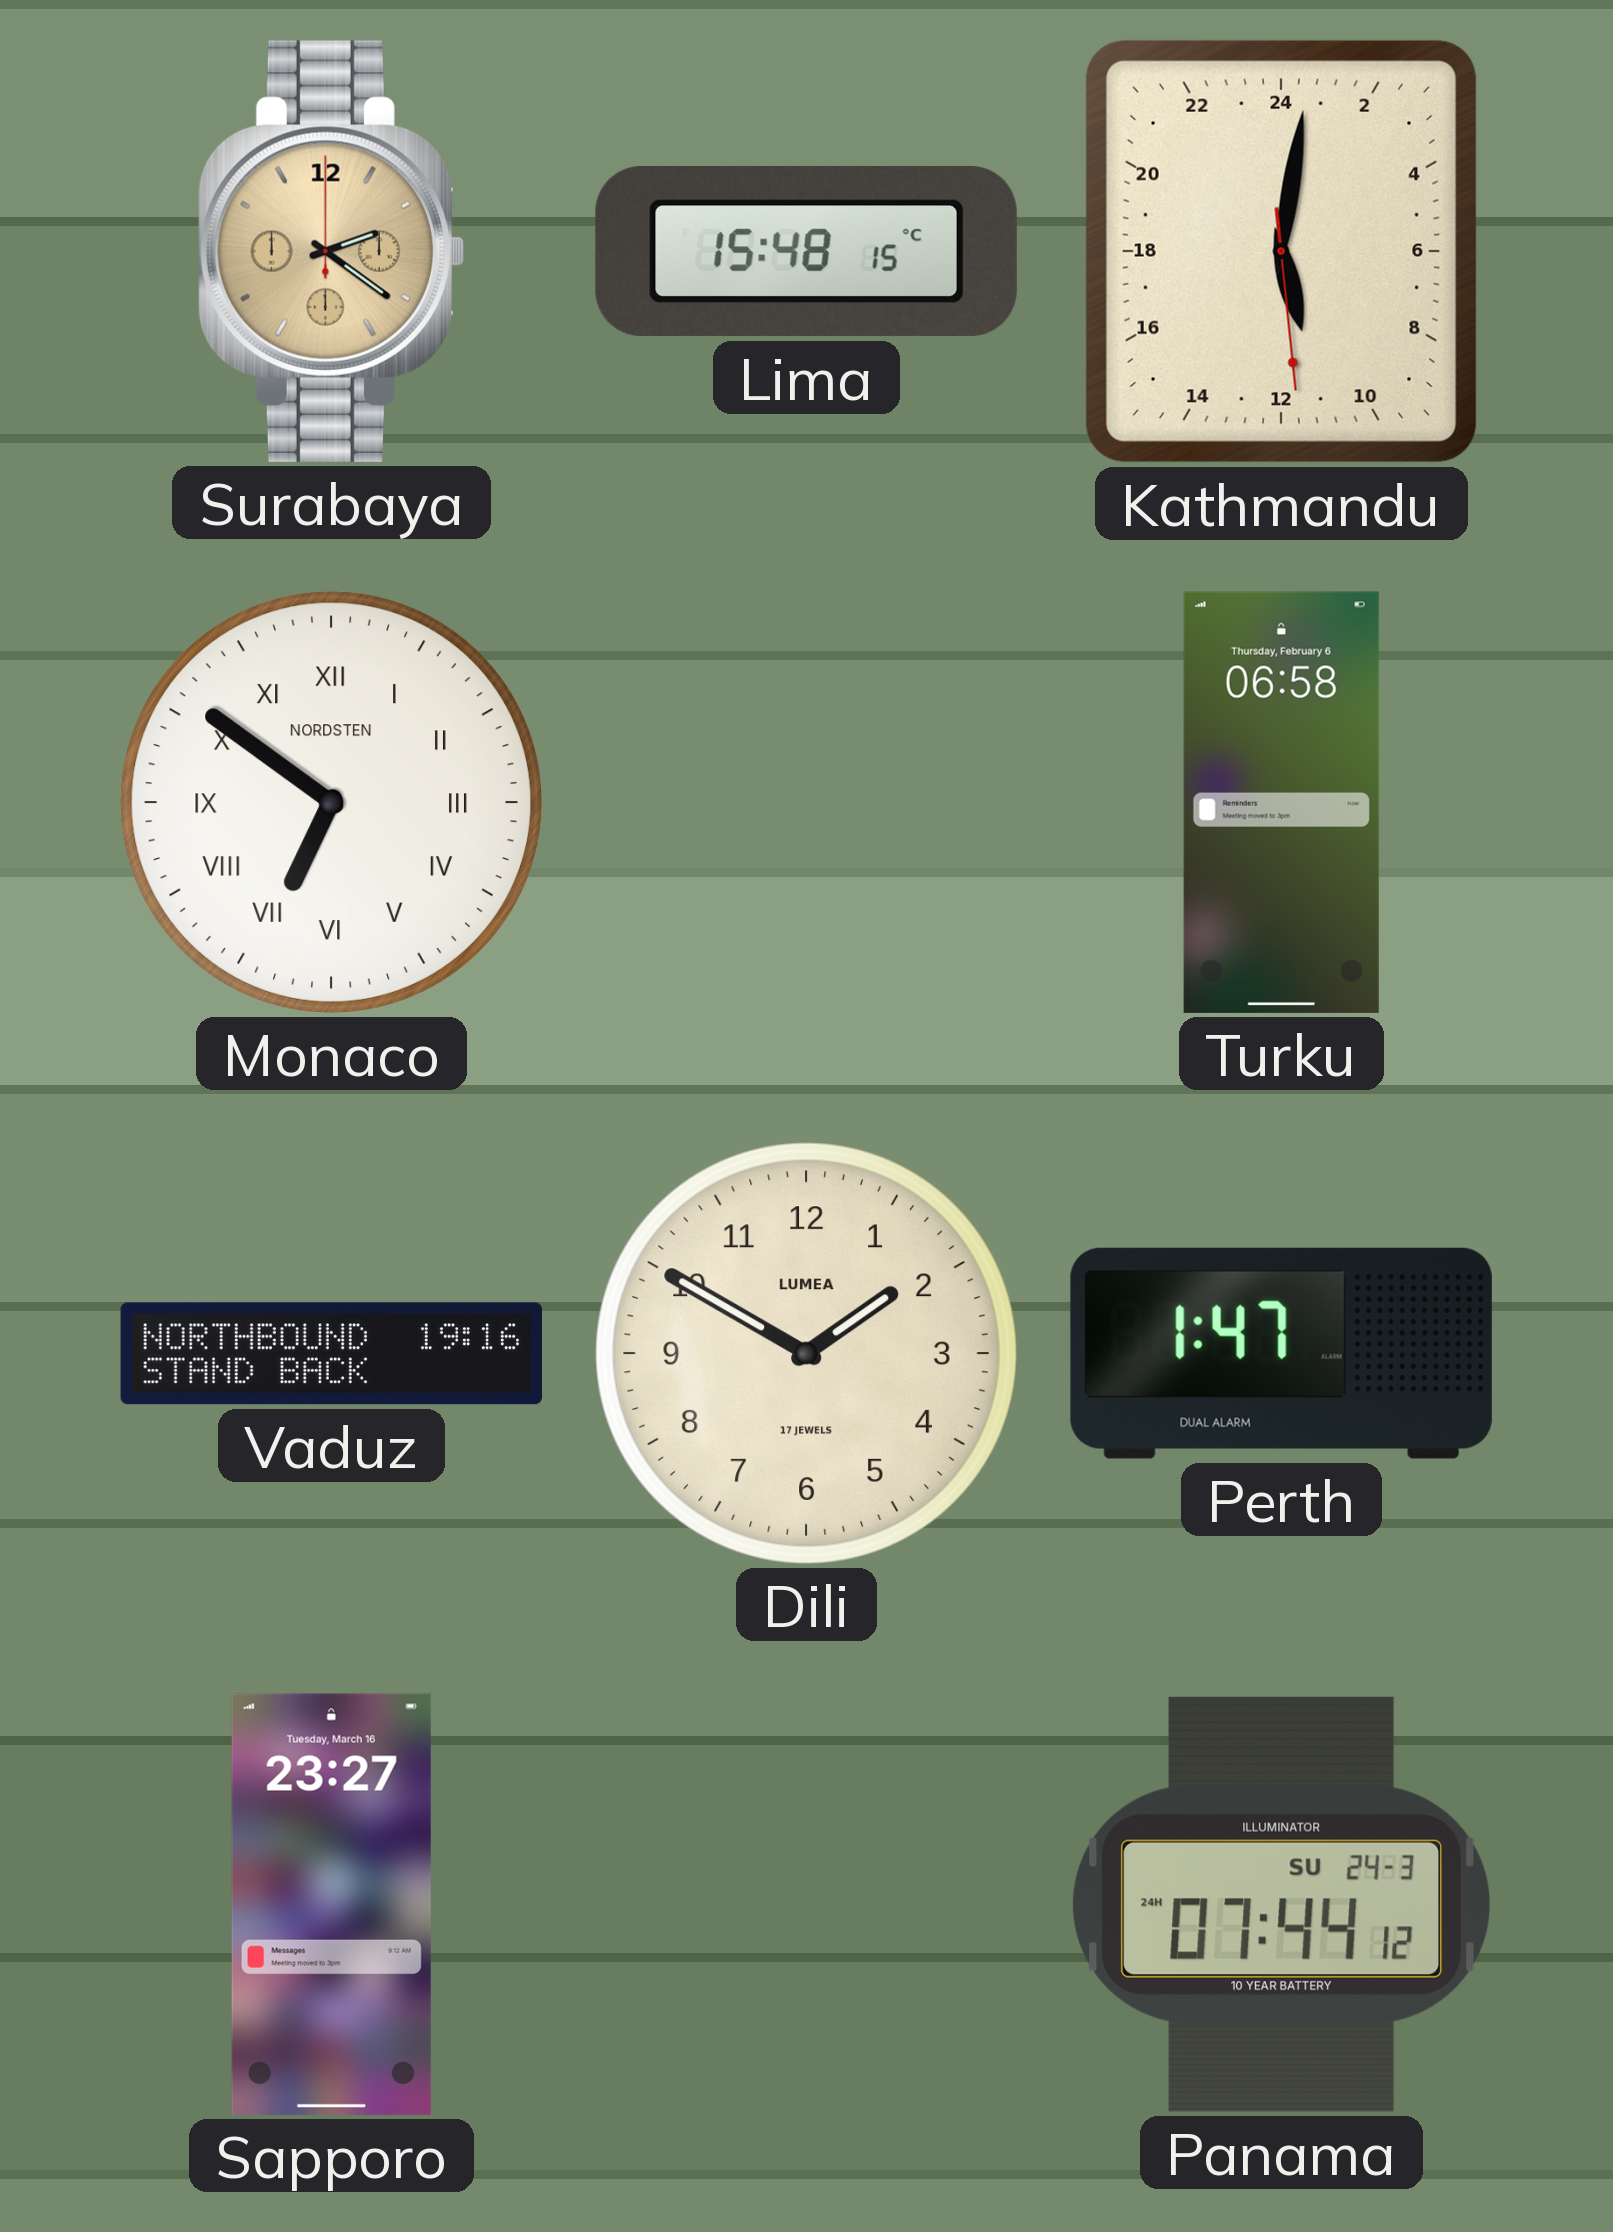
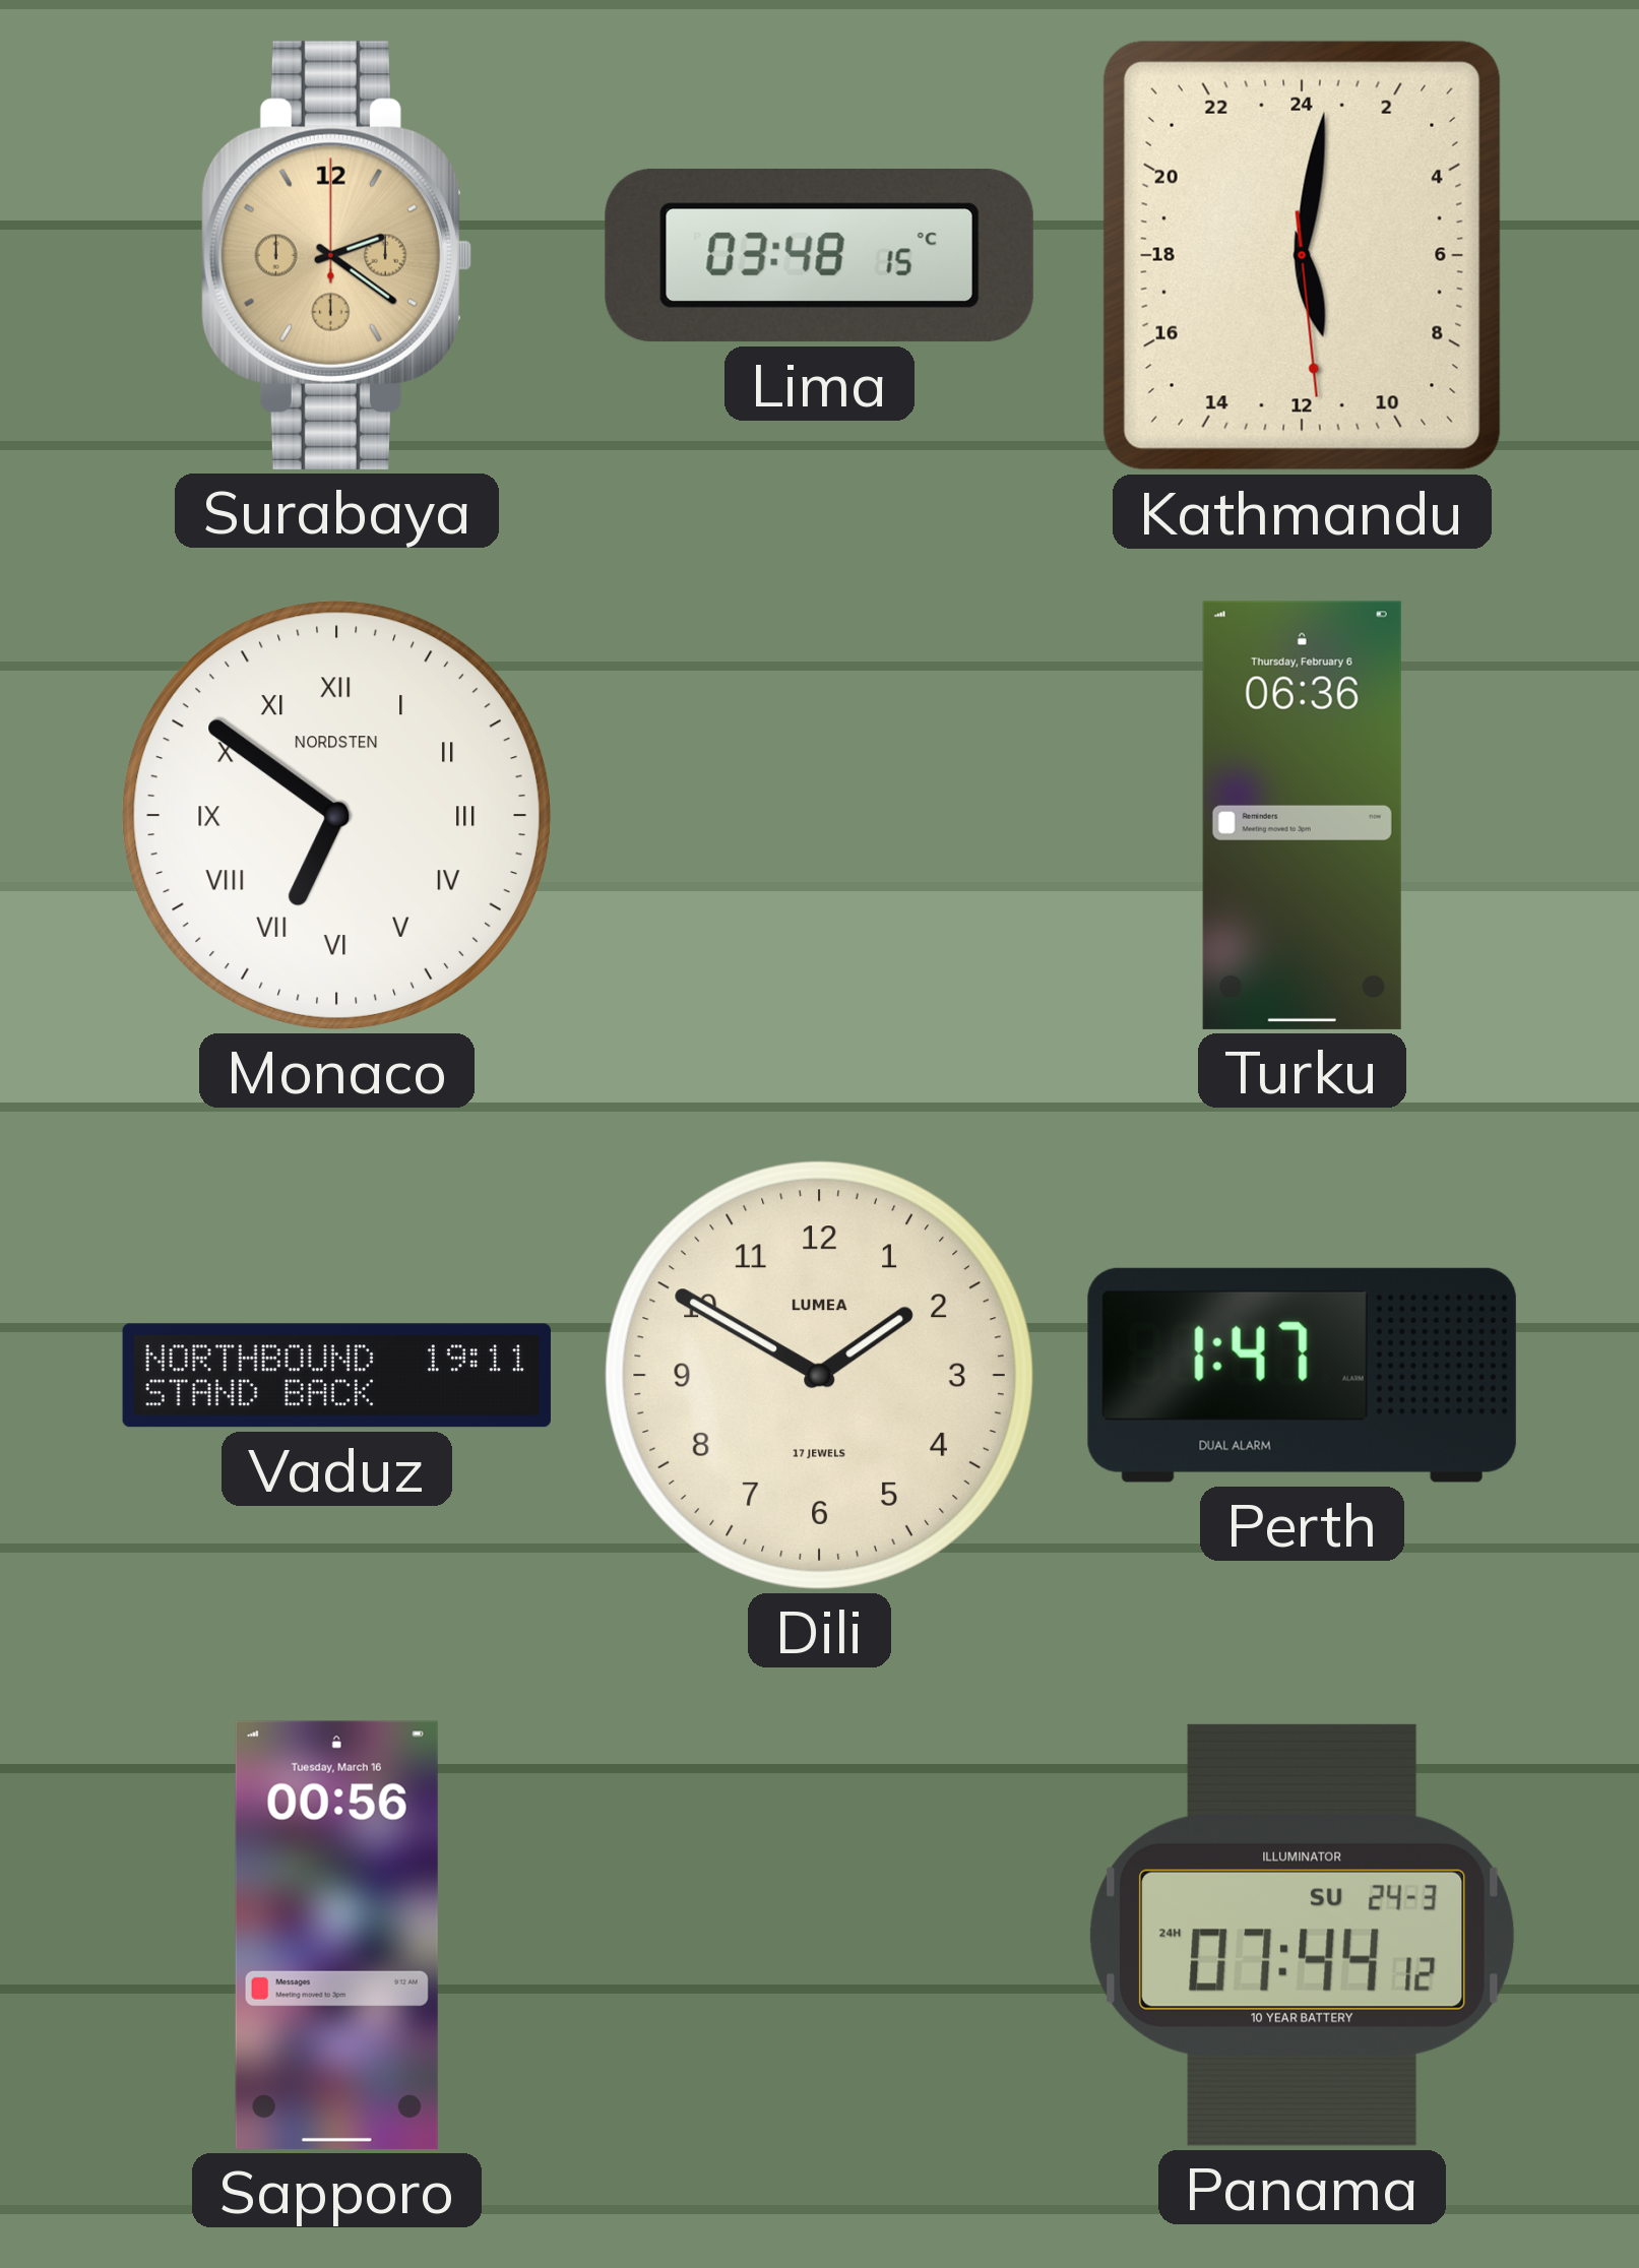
Lima: 15:48 -> 03:48
Turku: 06:58 -> 06:36
Vaduz: 19:16 -> 19:11
Sapporo: 23:27 -> 00:56
